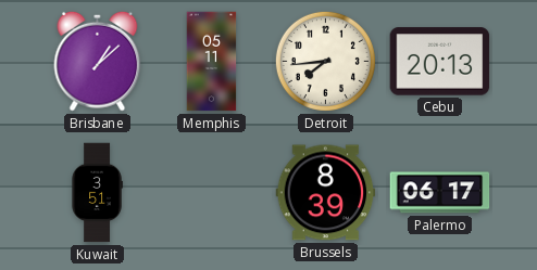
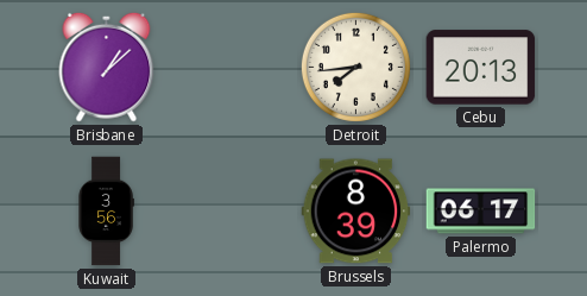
Memphis: 05:11 -> none
Kuwait: 3:51 -> 3:56
